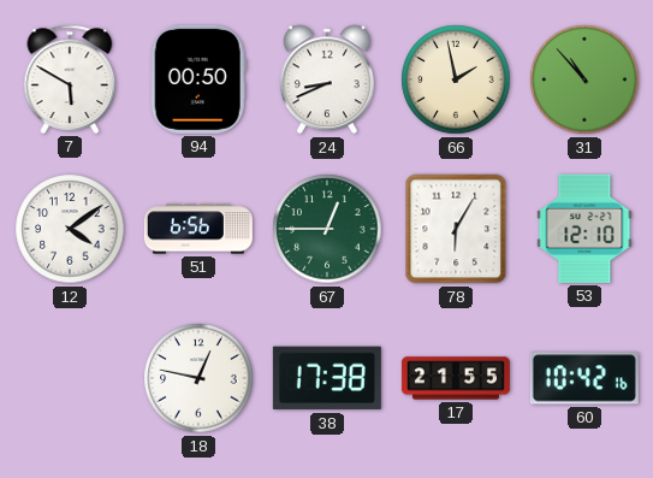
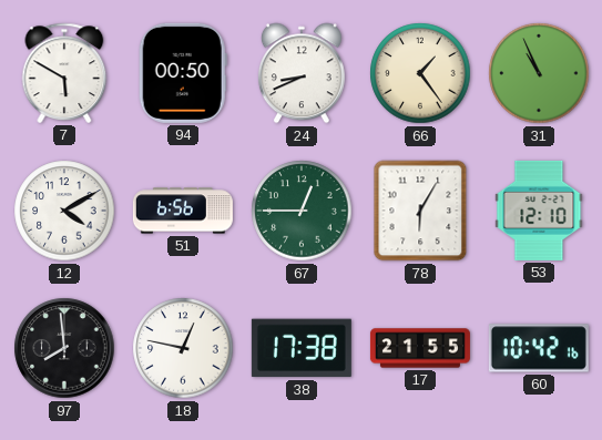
66: 1:58 -> 1:24
31: 10:53 -> 10:56
12: 4:09 -> 4:10
97: none -> 7:59
